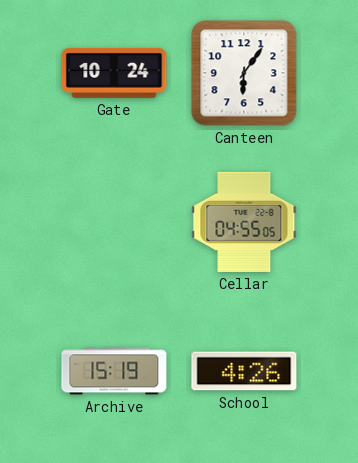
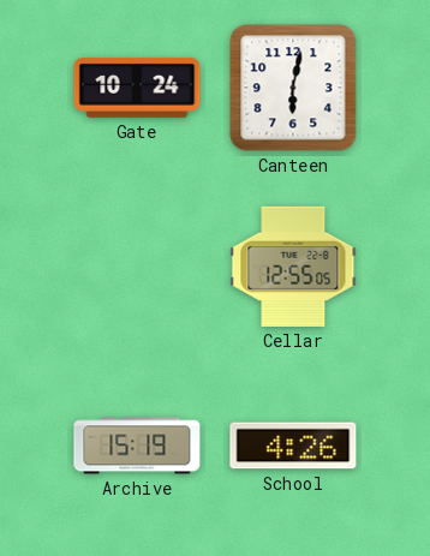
Canteen: 6:06 -> 6:02
Cellar: 04:55 -> 12:55
